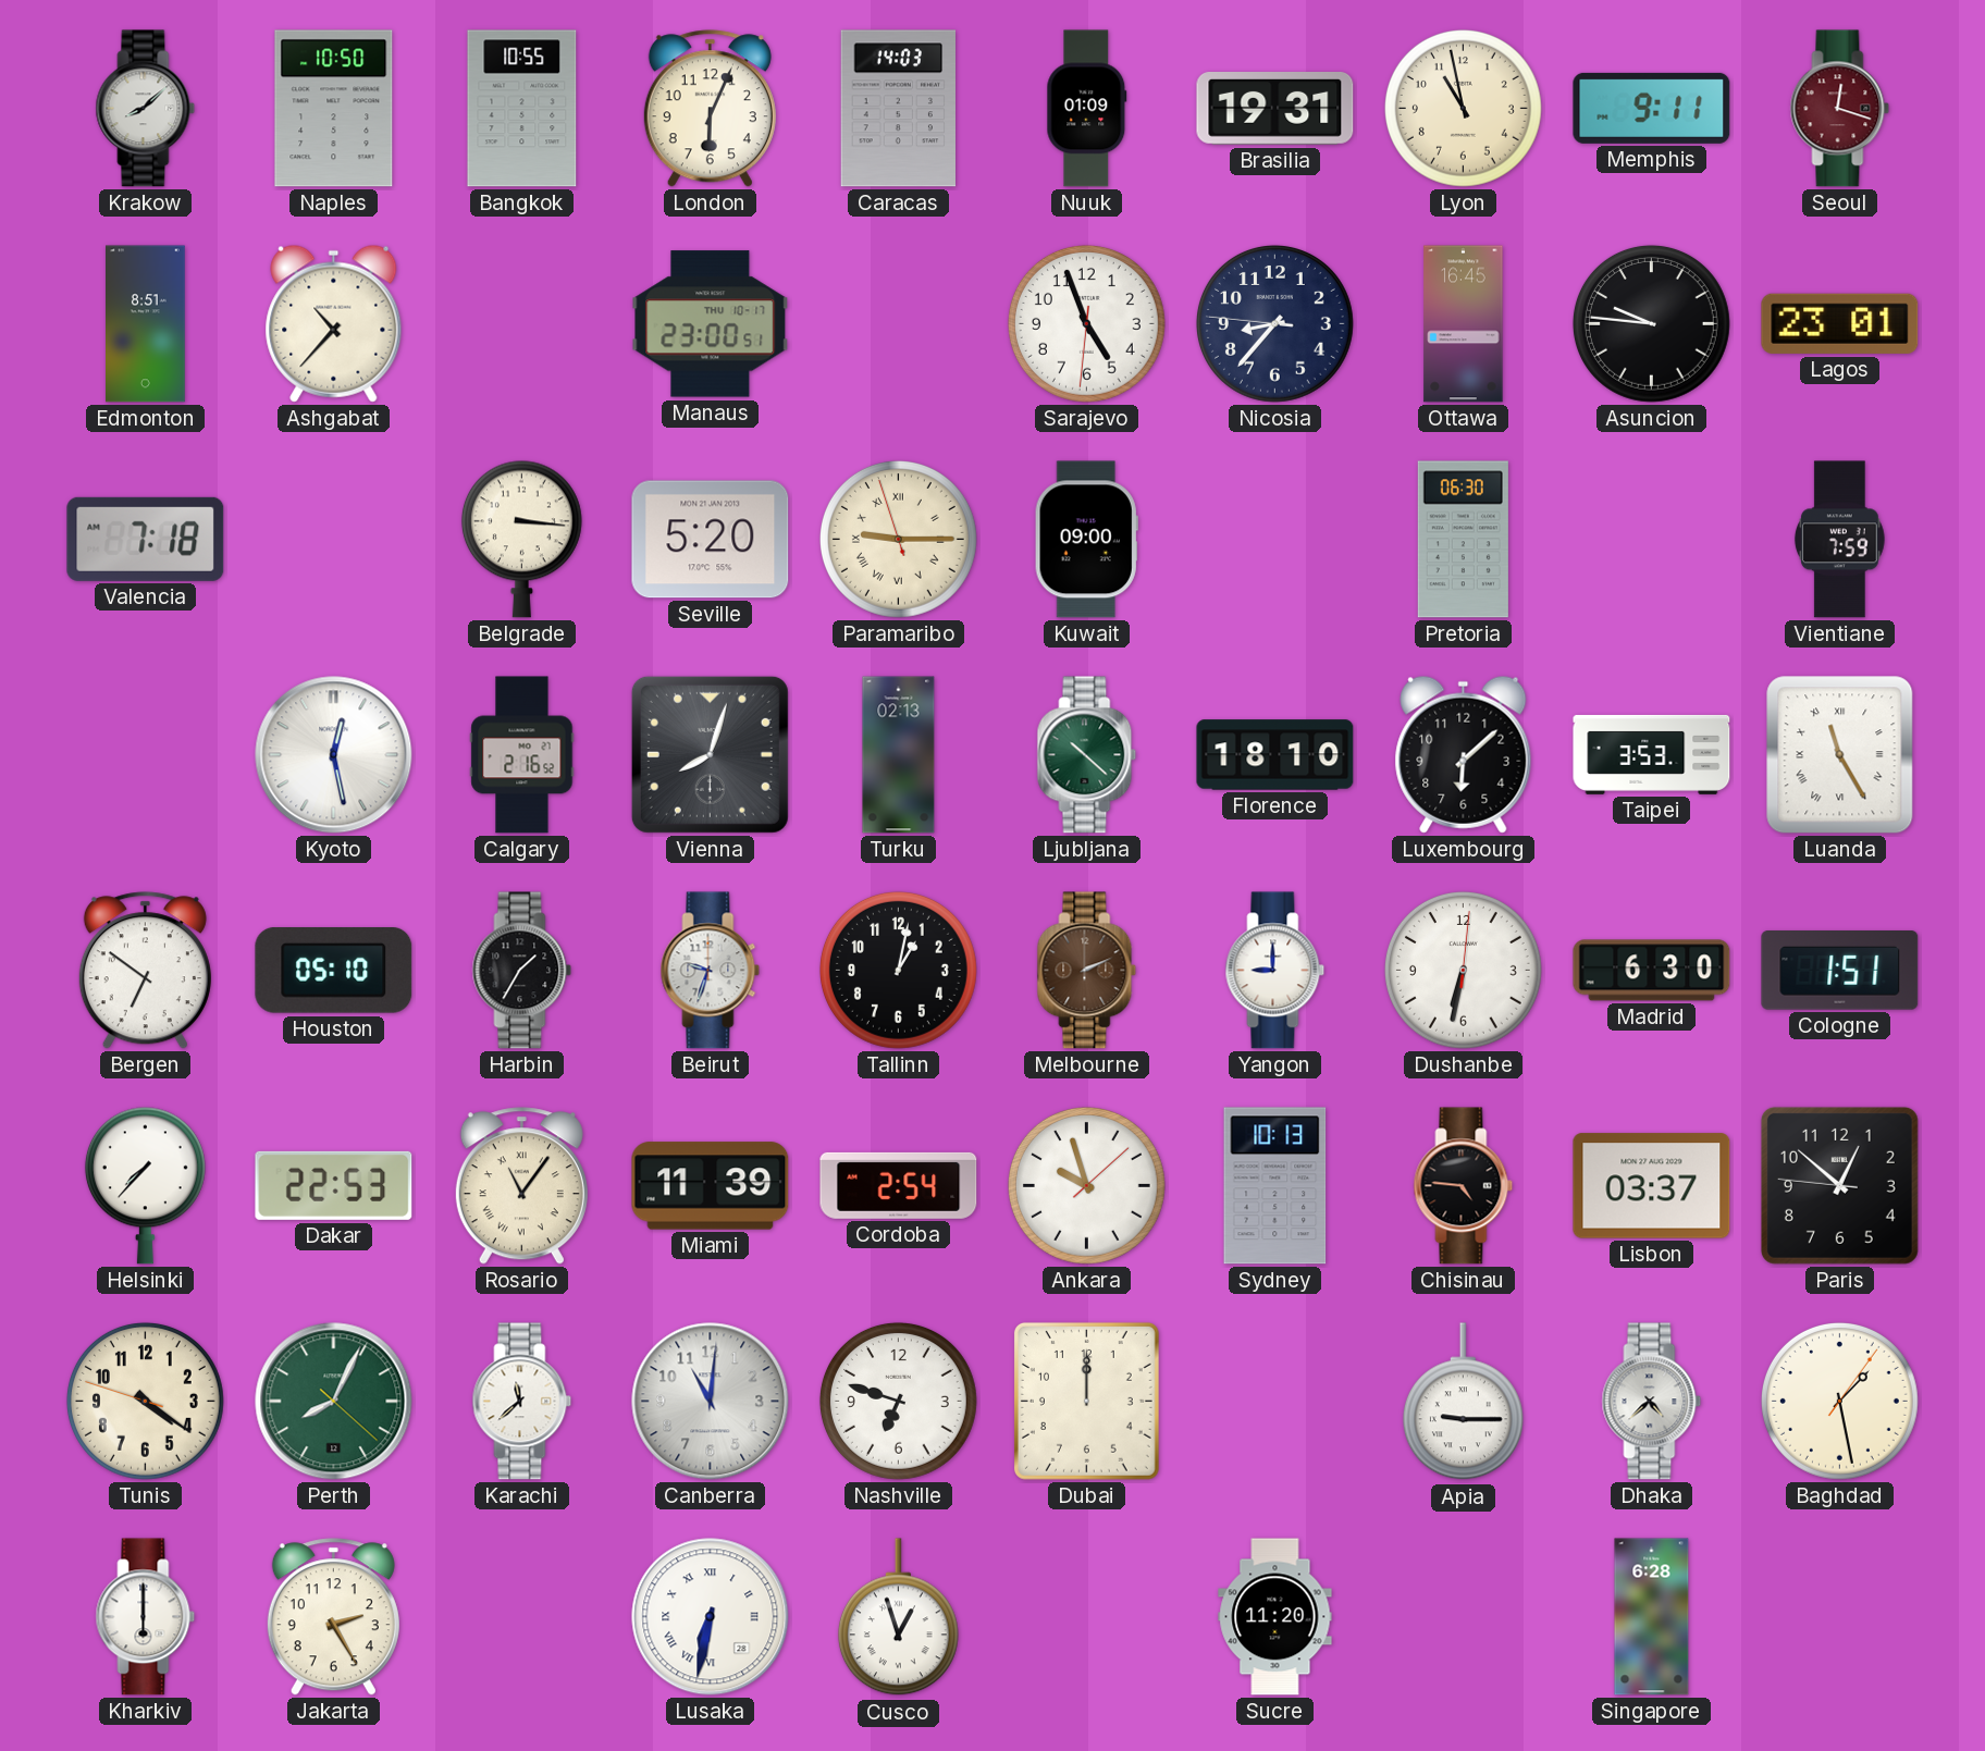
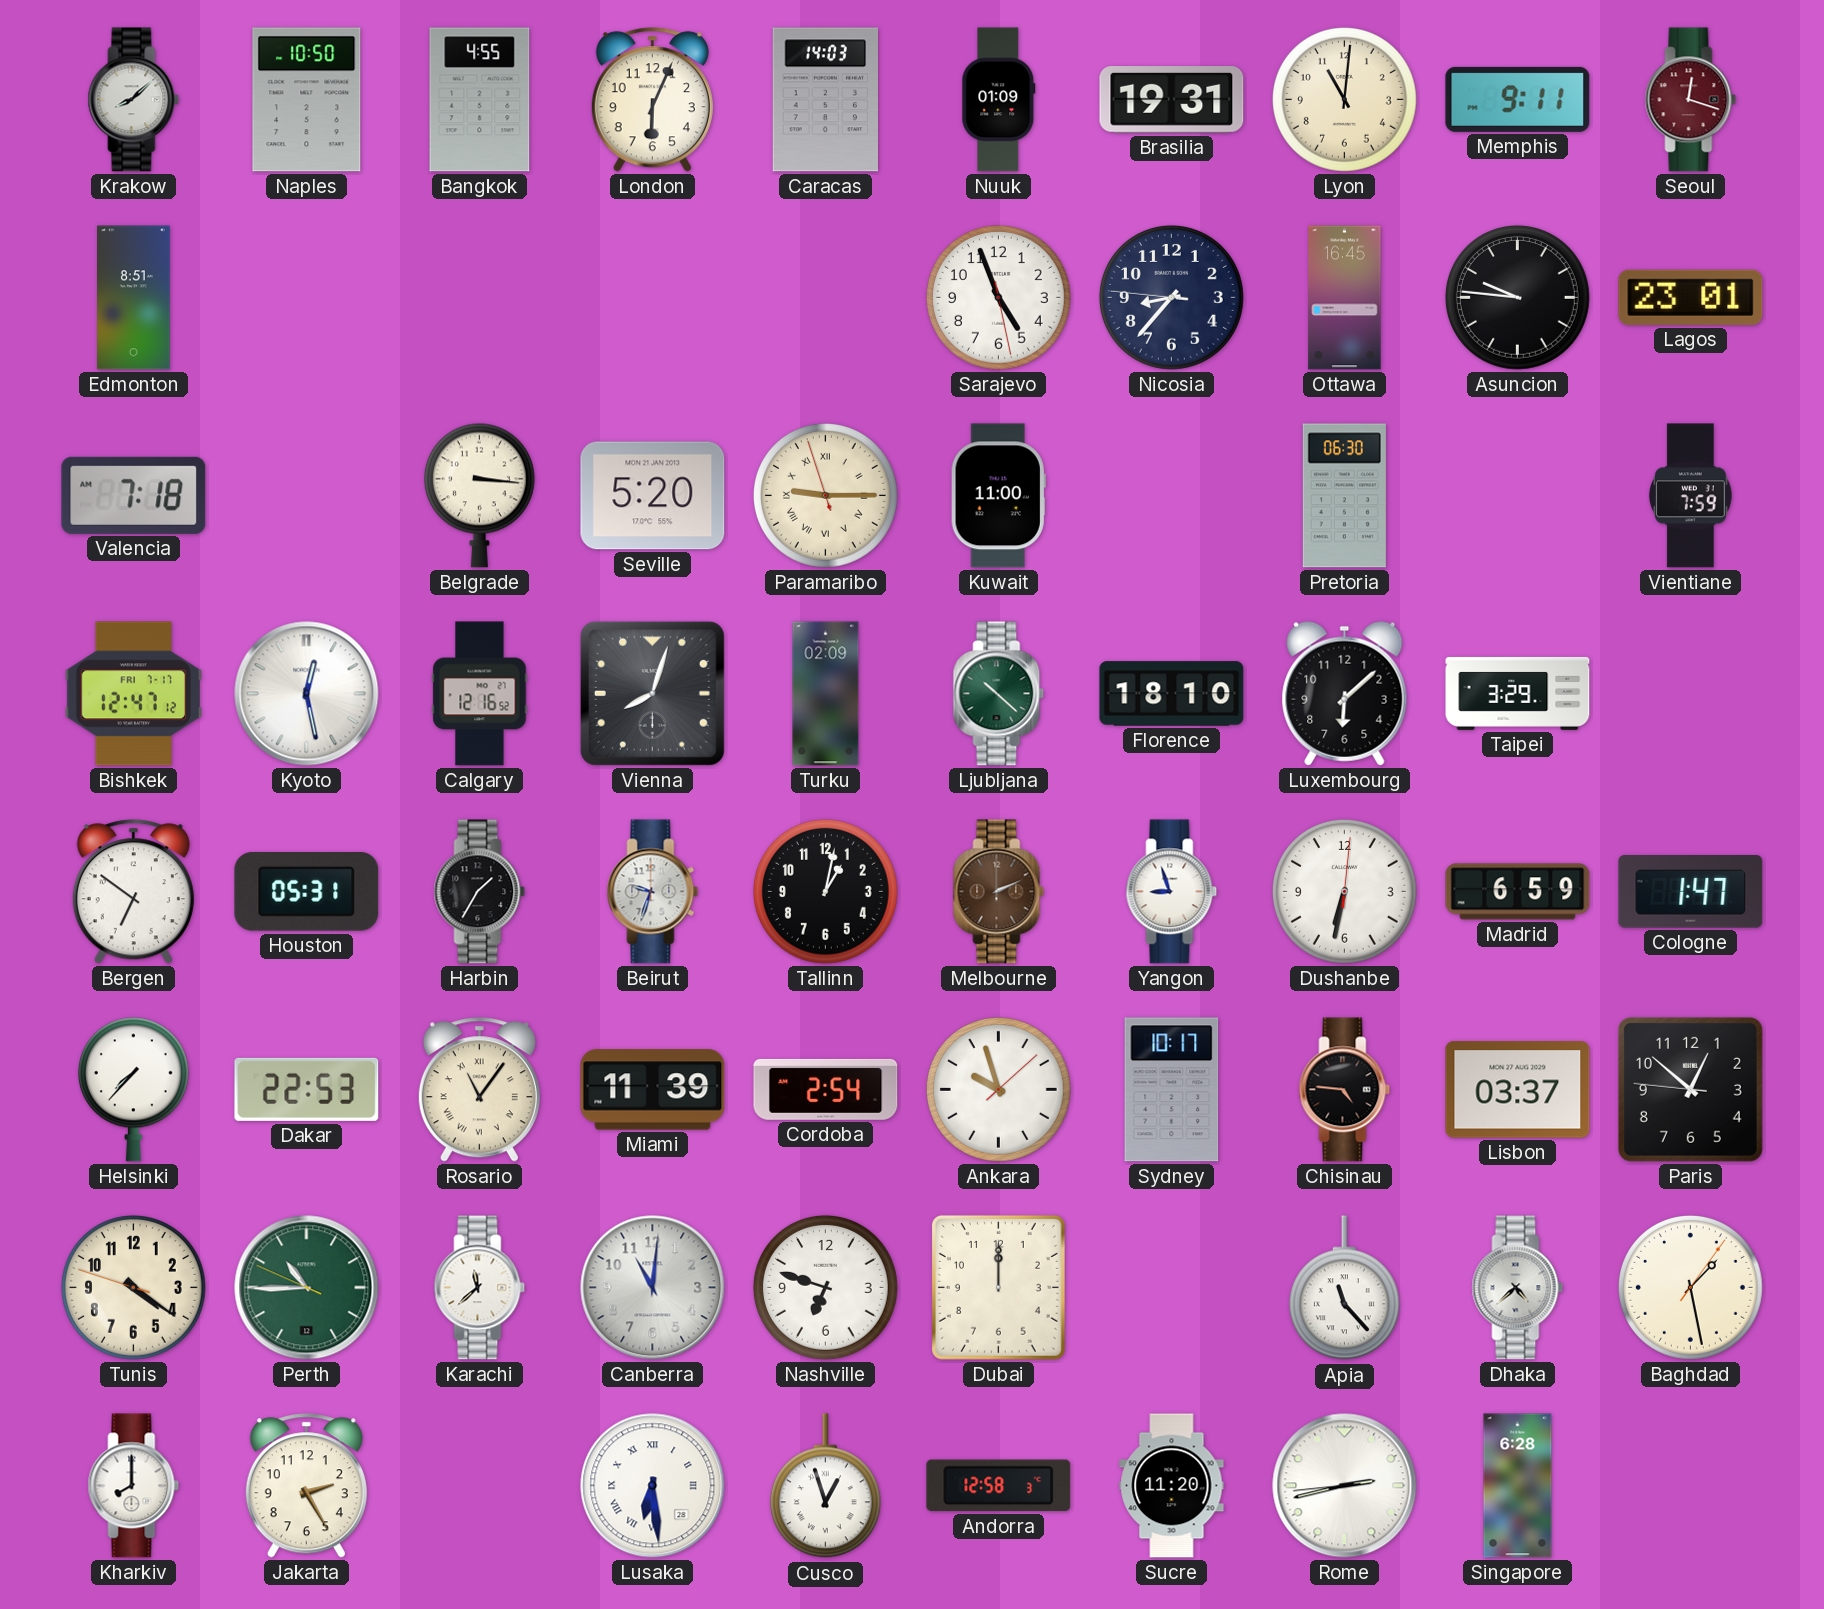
Bangkok: 10:55 -> 4:55
Lyon: 10:58 -> 11:01
Ashgabat: 10:37 -> none
Manaus: 23:00 -> none
Sarajevo: 4:56:31 -> 4:56:28
Kuwait: 09:00 -> 11:00
Bishkek: none -> 12:47
Calgary: 2:16 -> 12:16
Turku: 02:13 -> 02:09
Taipei: 3:53 -> 3:29
Luanda: 11:25 -> none
Houston: 05:10 -> 05:31
Yangon: 9:00 -> 8:57
Madrid: 6:30 -> 6:59
Cologne: 1:51 -> 1:47
Sydney: 10:13 -> 10:17
Perth: 8:04 -> 10:44
Apia: 9:15 -> 11:23
Kharkiv: 6:00 -> 8:00
Lusaka: 6:32 -> 6:29
Andorra: none -> 12:58
Rome: none -> 2:42
